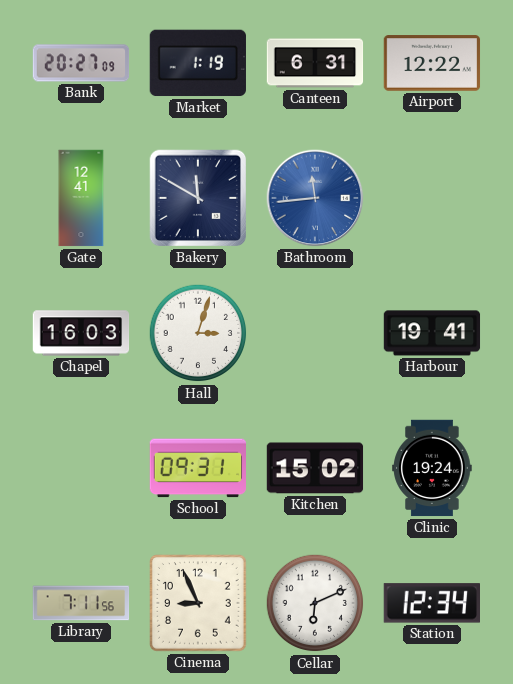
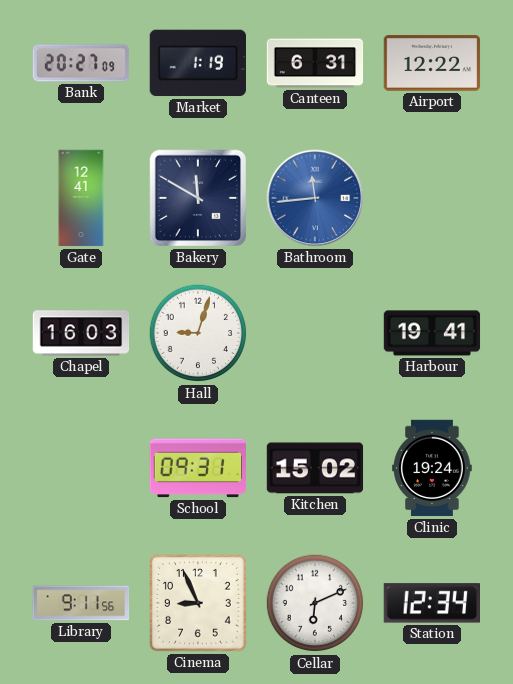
Hall: 3:03 -> 9:03
Library: 7:11 -> 9:11
